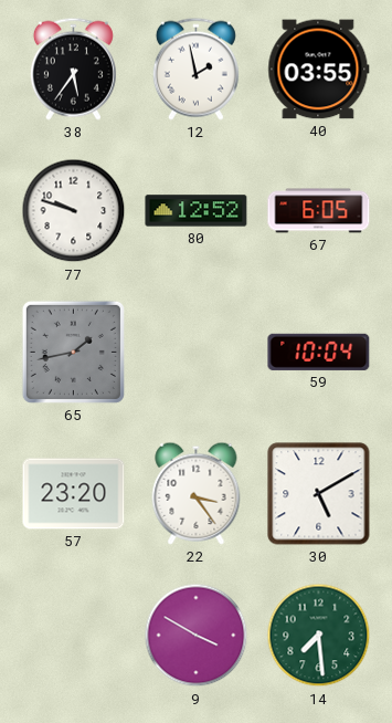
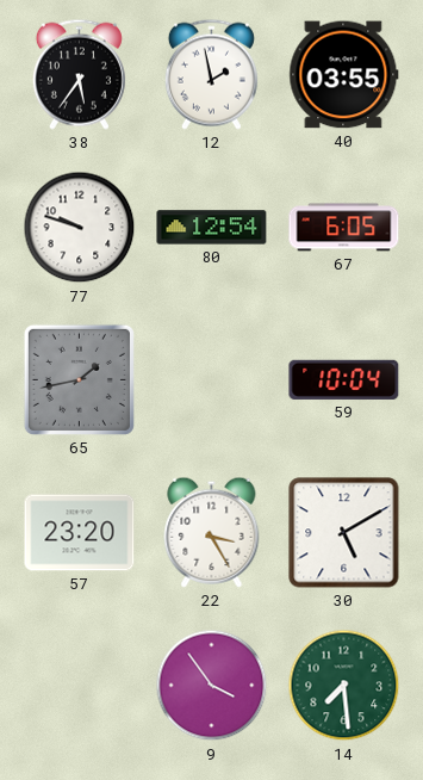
80: 12:52 -> 12:54
22: 3:24 -> 3:25
9: 3:50 -> 3:54
